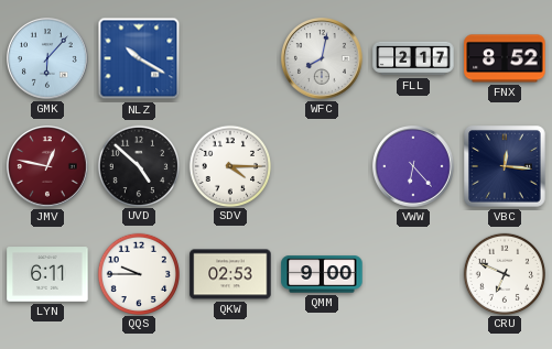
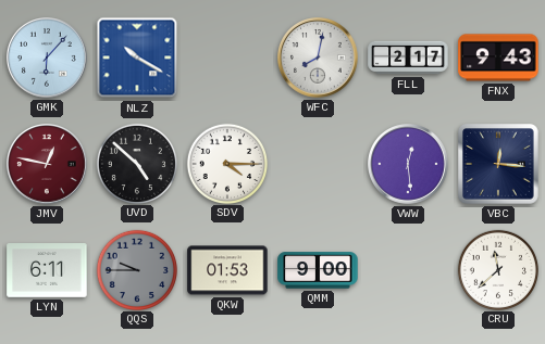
FNX: 8:52 -> 9:43
VWW: 6:23 -> 12:29
QQS dial: white -> grey
QKW: 02:53 -> 01:53
CRU: 6:49 -> 11:38
